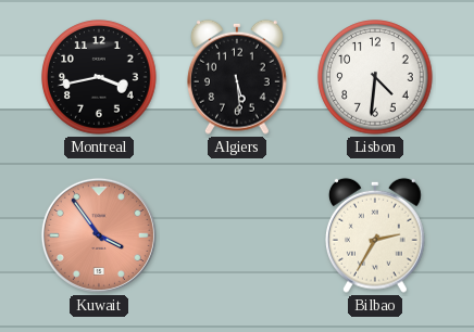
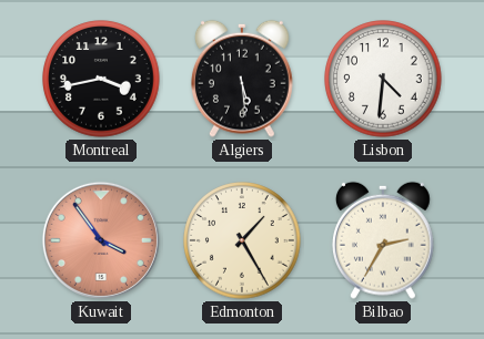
Edmonton: none -> 1:25
